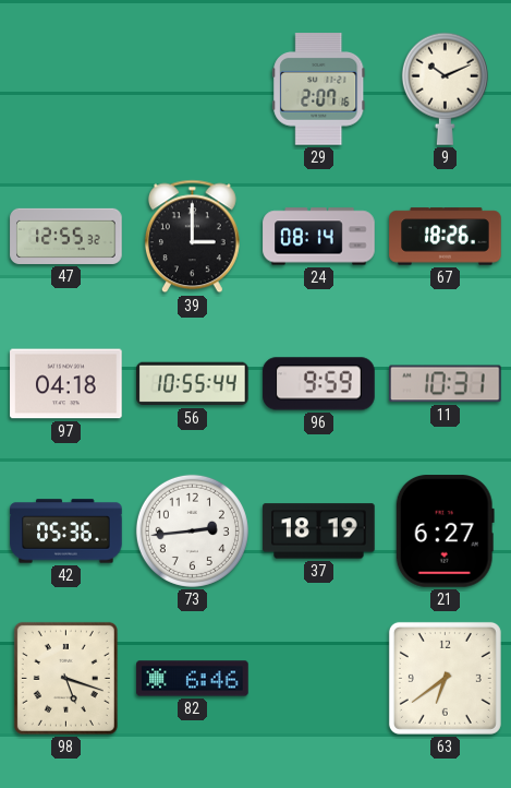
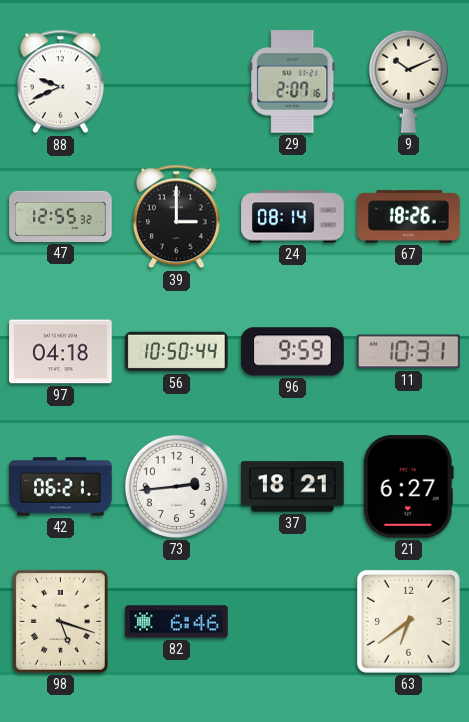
88: none -> 9:41
56: 10:55 -> 10:50
42: 05:36 -> 06:21
37: 18:19 -> 18:21
